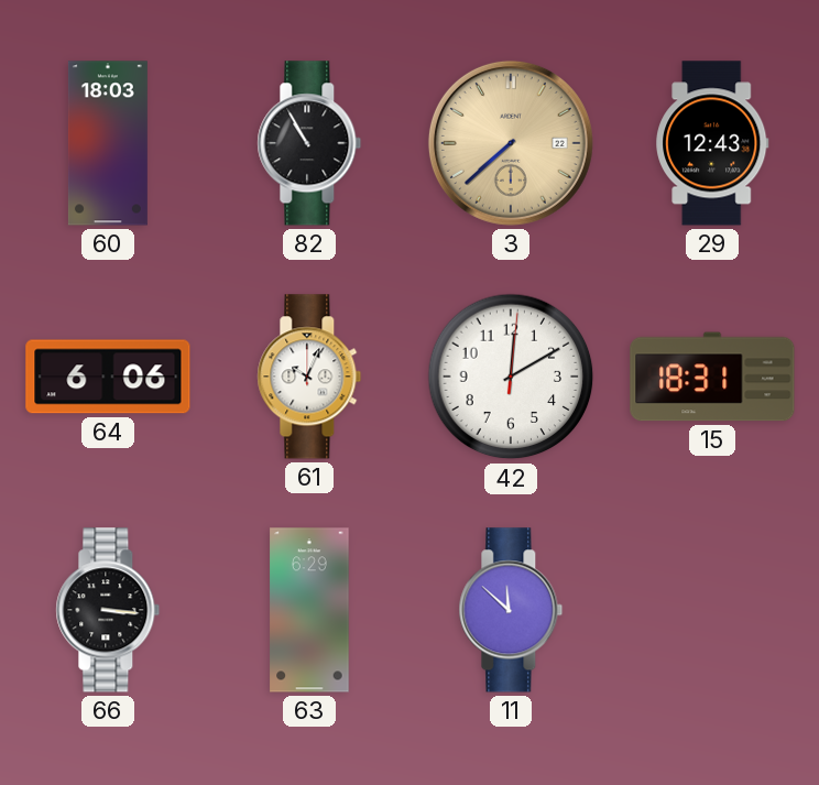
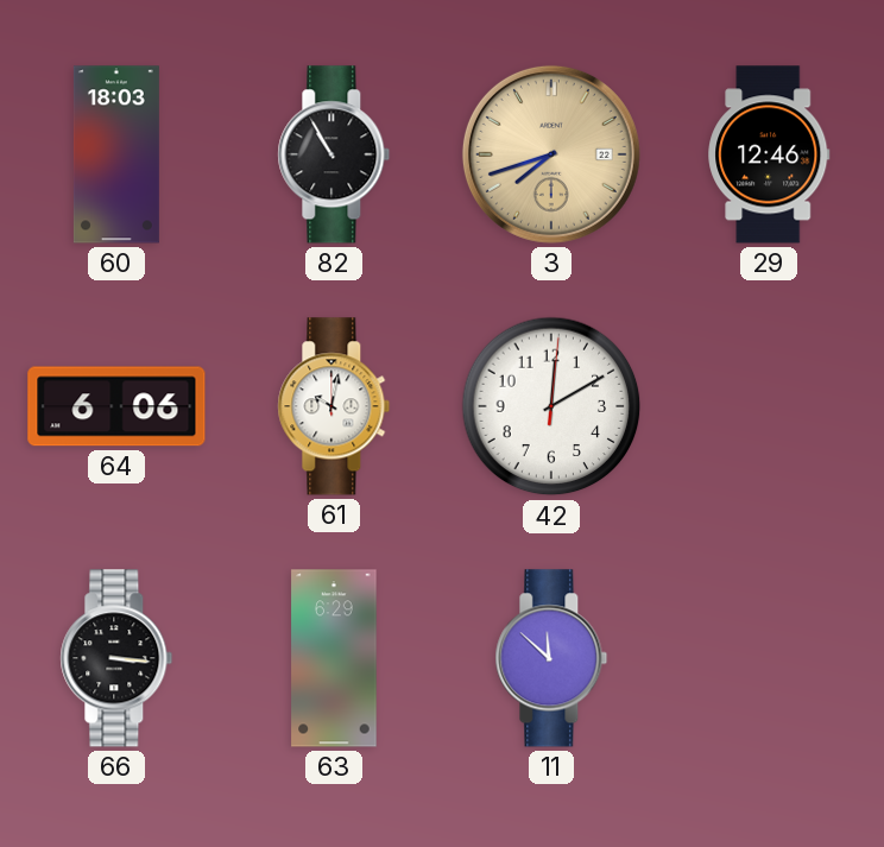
3: 7:38 -> 7:42
29: 12:43 -> 12:46
61: 10:04 -> 10:02
15: 18:31 -> none
